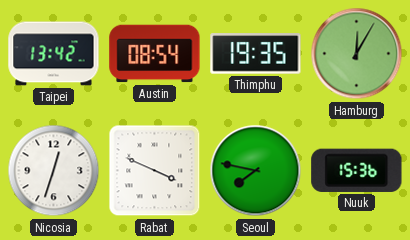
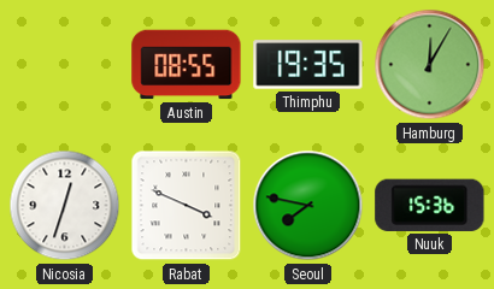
Taipei: 13:42 -> none
Austin: 08:54 -> 08:55
